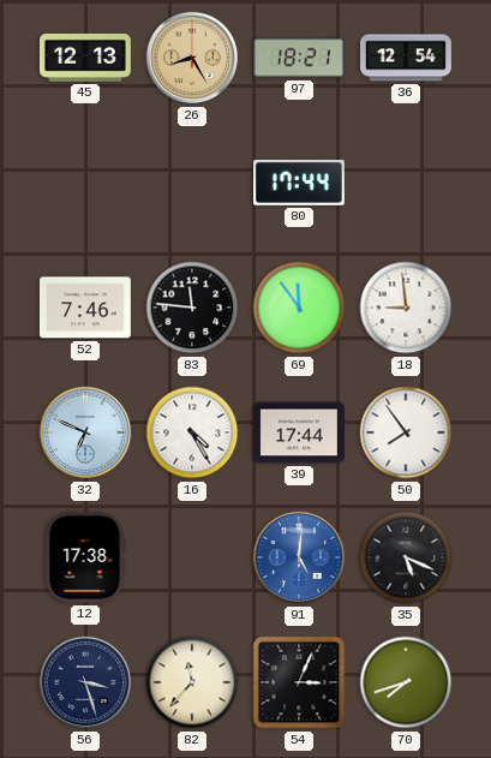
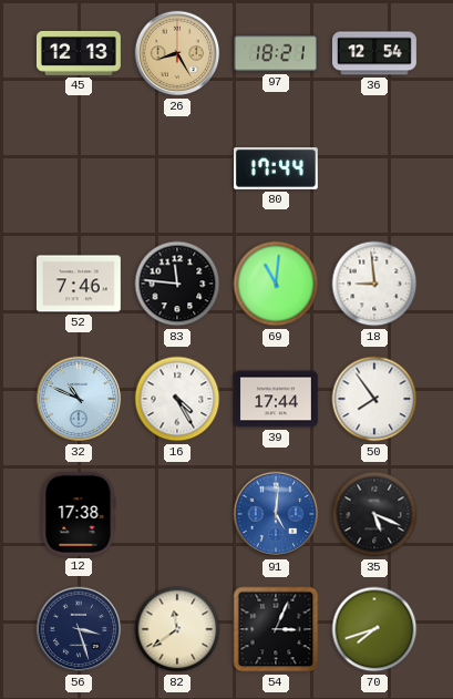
69: 11:54 -> 11:01
32: 6:49 -> 10:49
82: 11:37 -> 11:39
